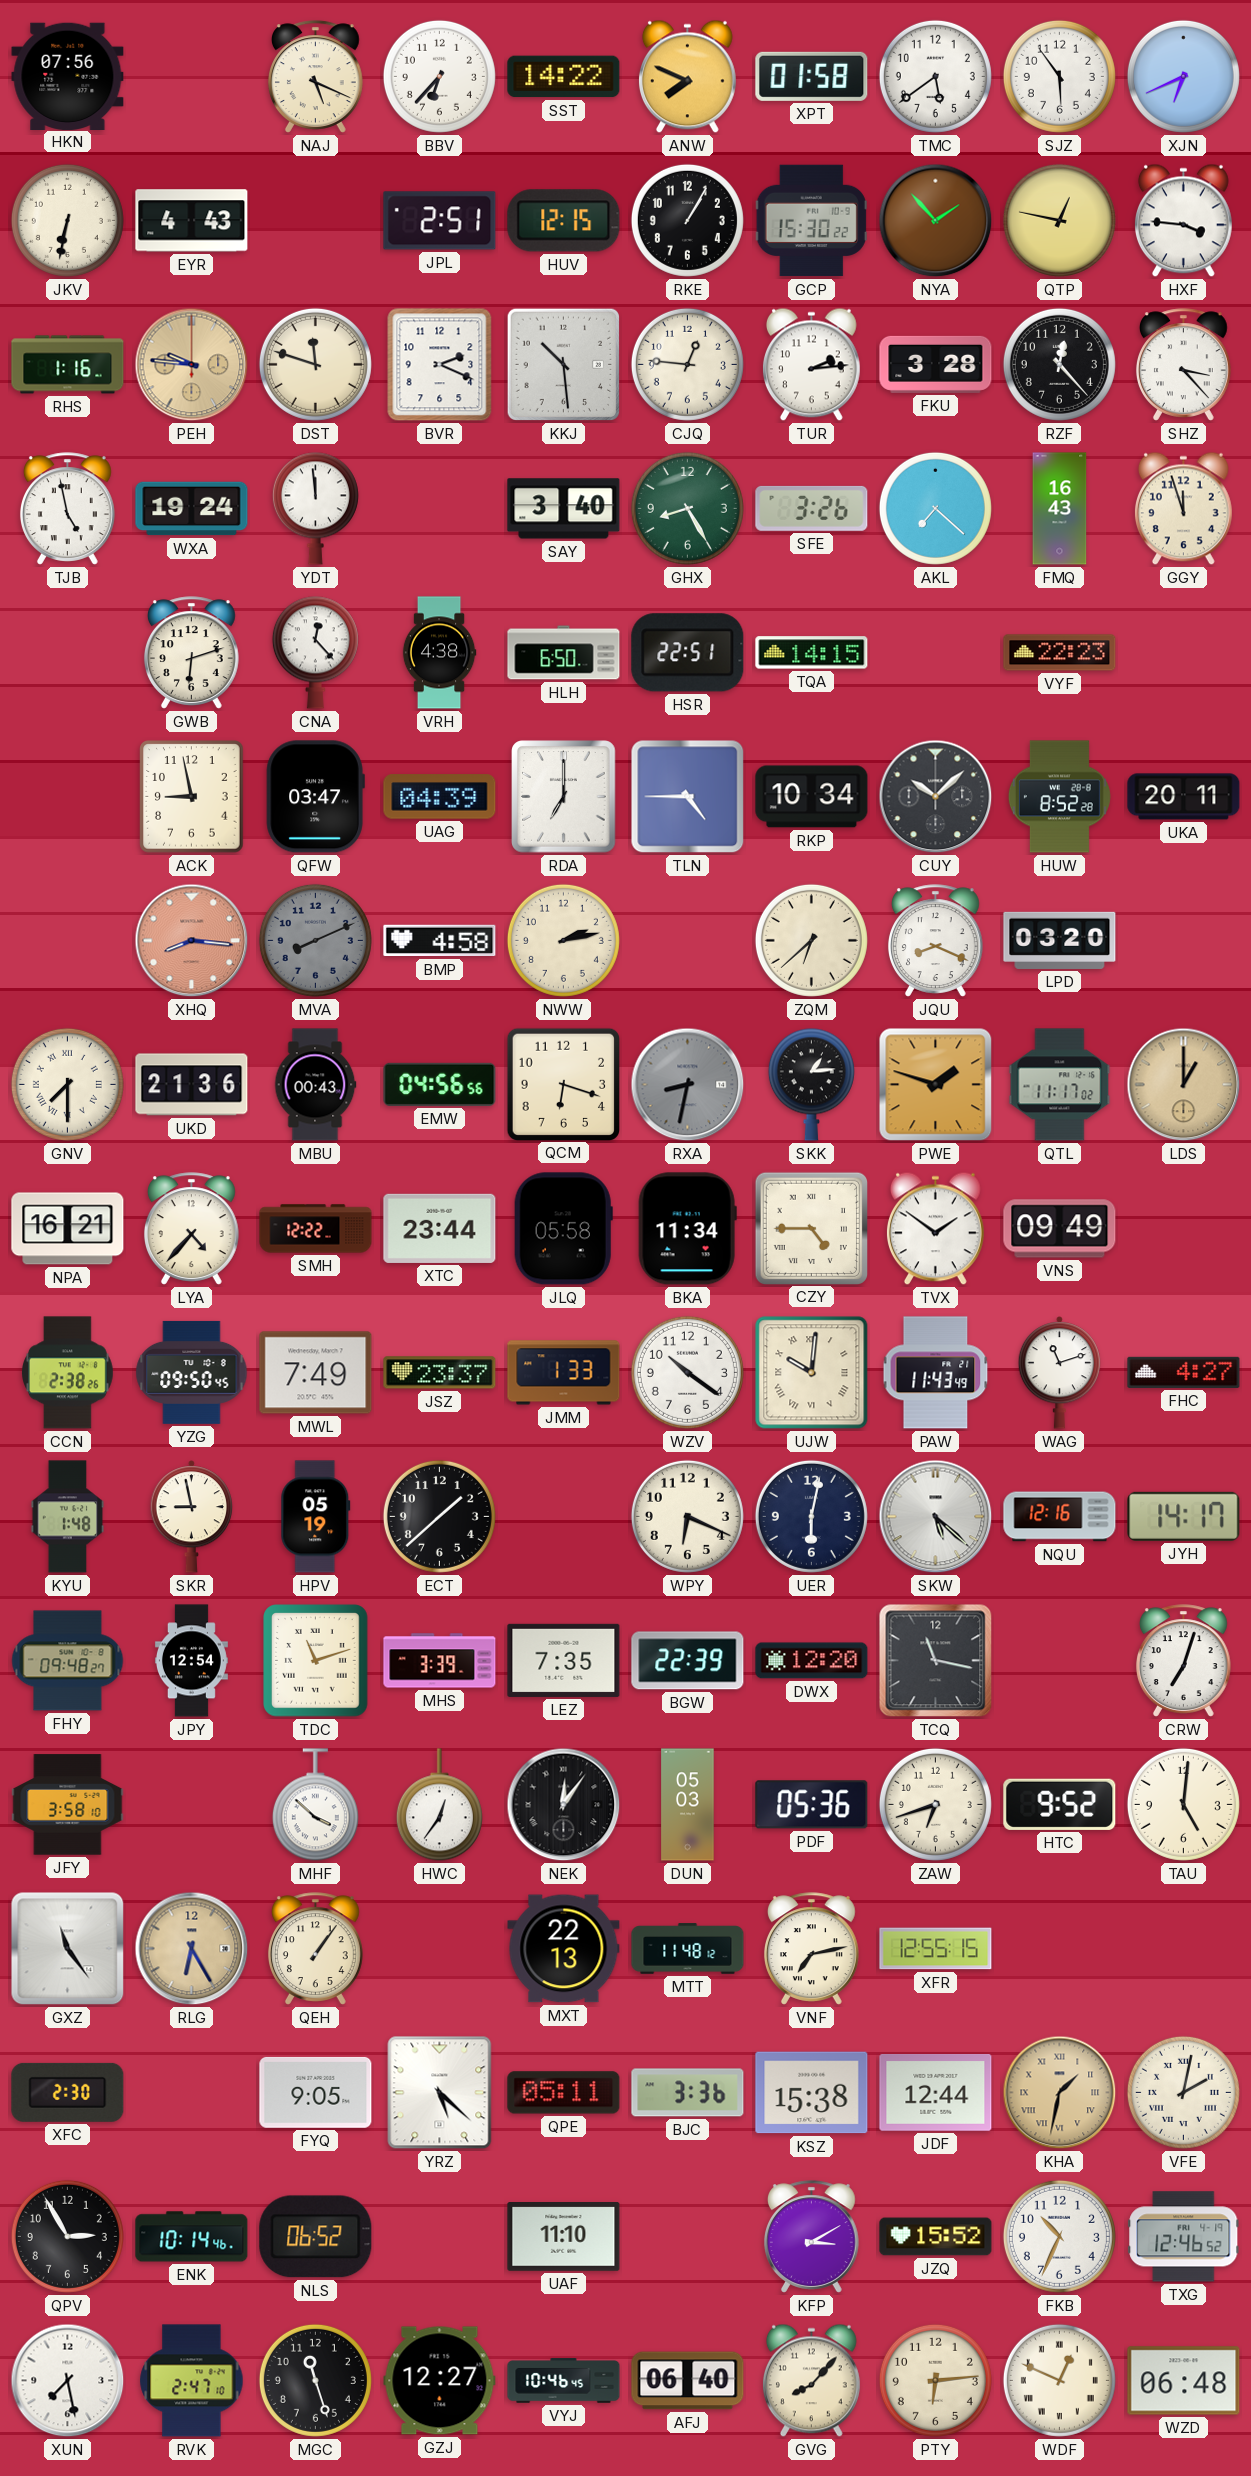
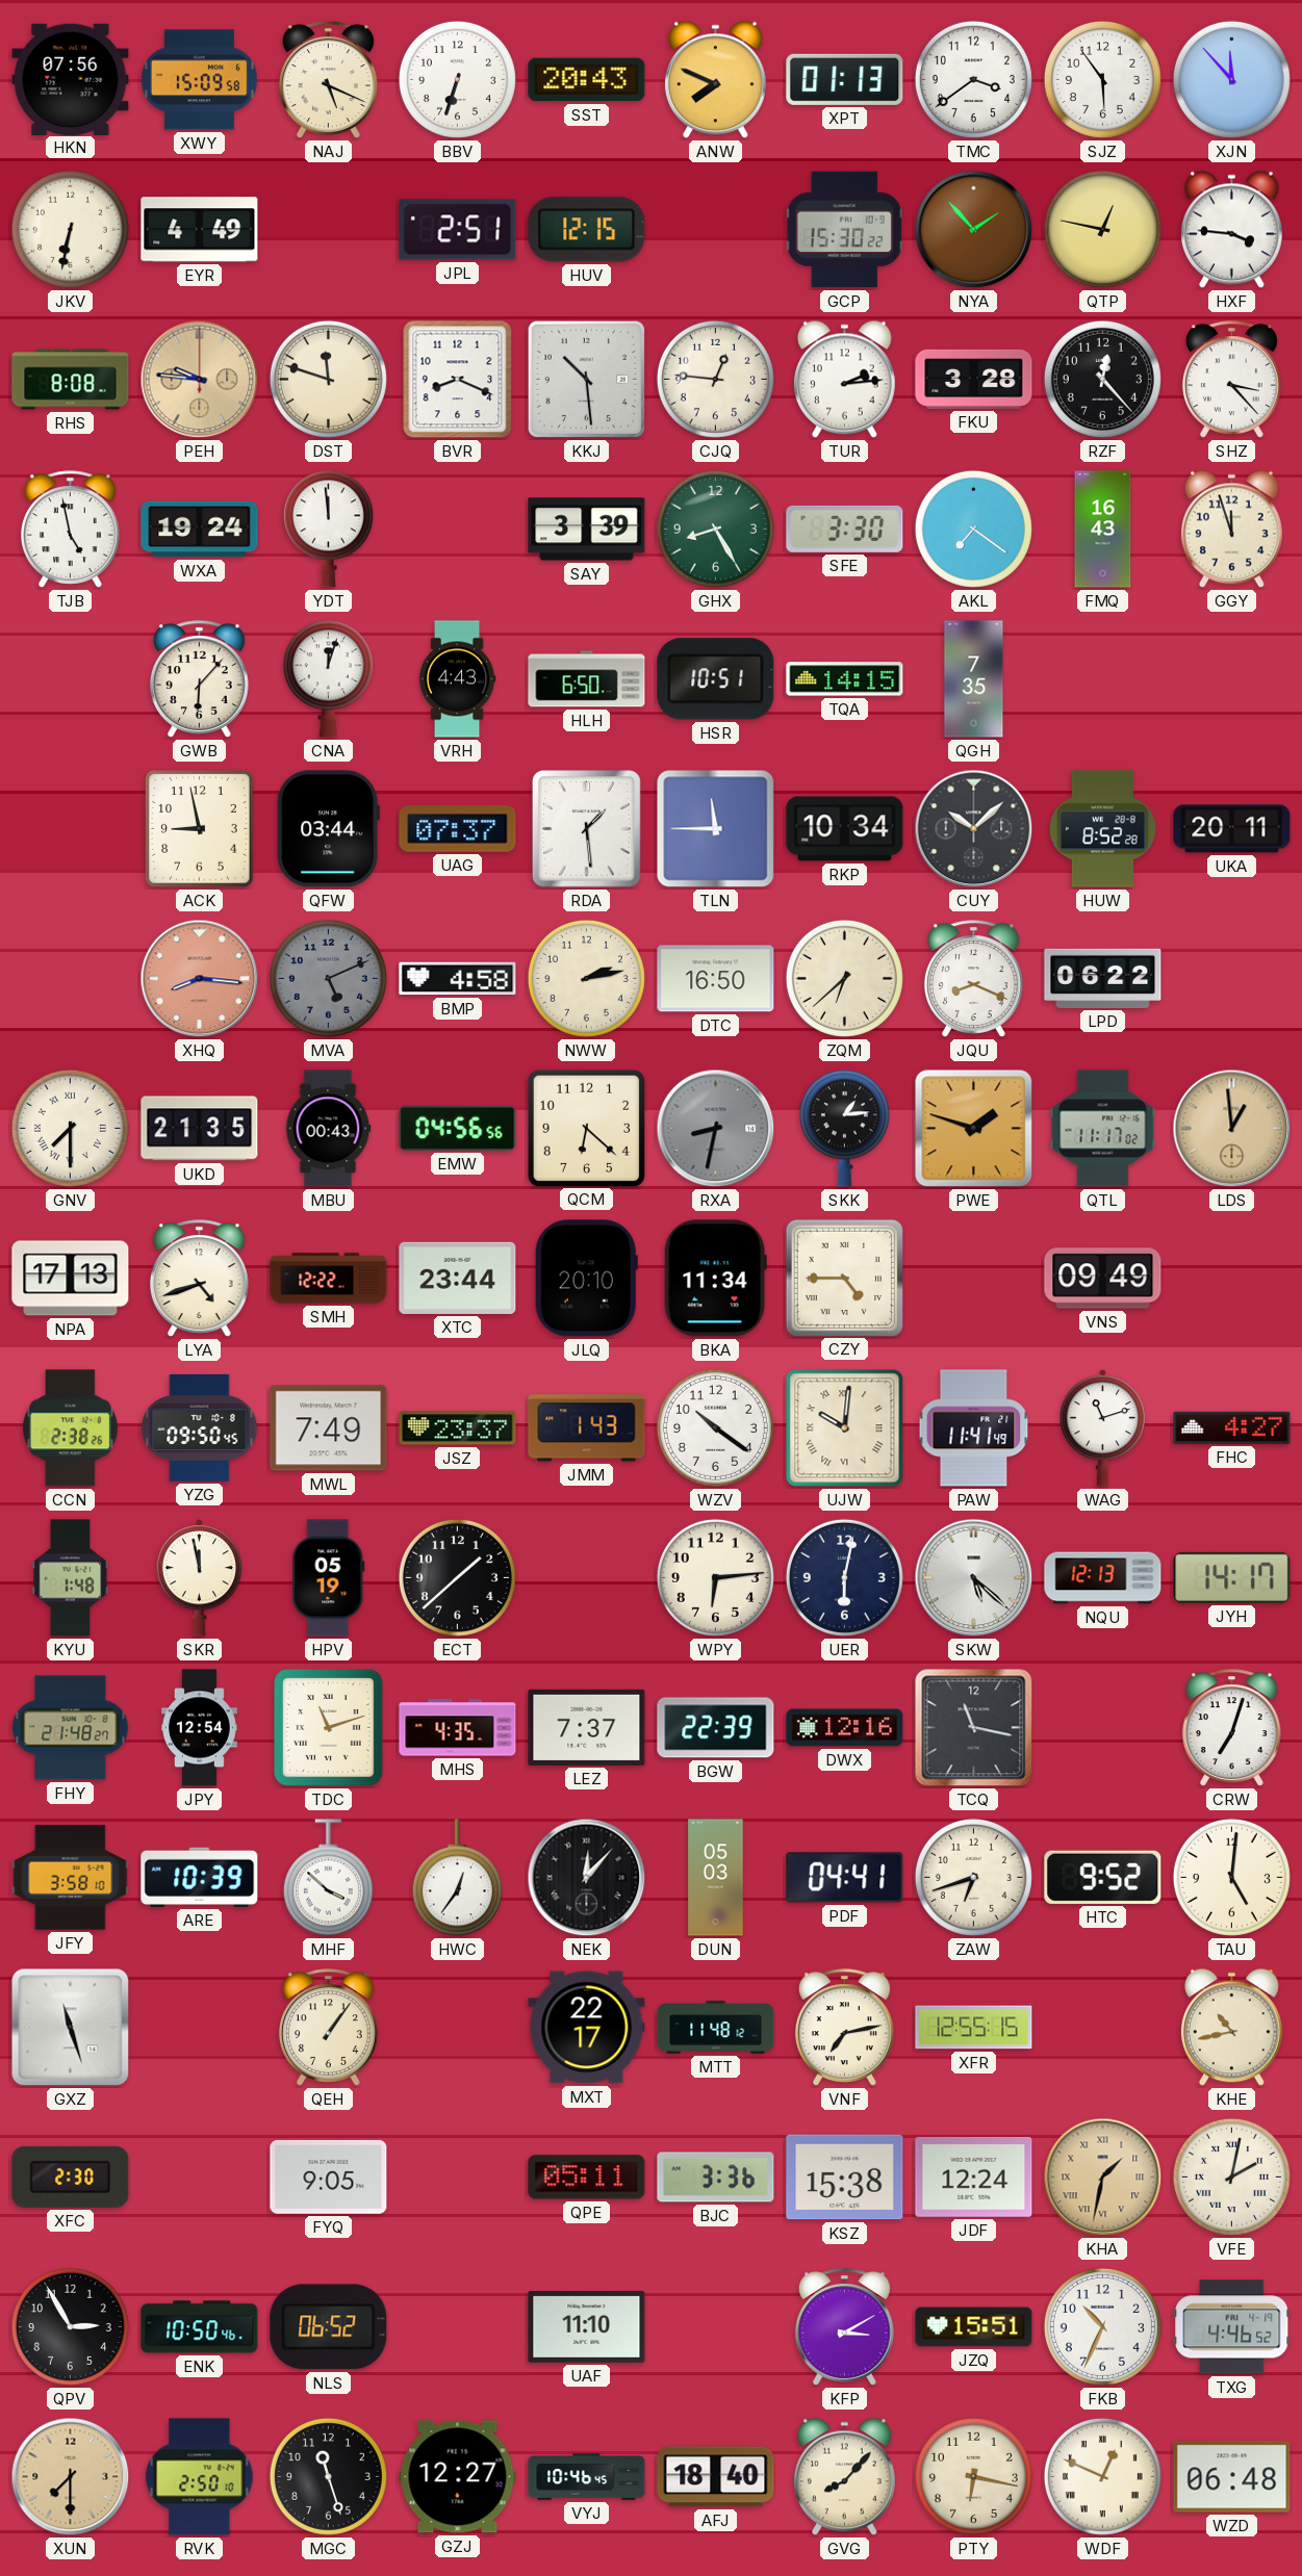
XWY: none -> 15:09
BBV: 6:37 -> 6:33
SST: 14:22 -> 20:43
XPT: 01:58 -> 01:13
TMC: 5:39 -> 3:39
XJN: 6:41 -> 11:53
EYR: 4:43 -> 4:49
RKE: 1:05 -> none
RHS: 1:16 -> 8:08
BVR: 2:19 -> 8:19
SAY: 3:40 -> 3:39
SFE: 3:26 -> 3:30
AKL: 7:22 -> 7:21
GWB: 6:12 -> 6:07
CNA: 12:23 -> 12:03
VRH: 4:38 -> 4:43
HSR: 22:51 -> 10:51
QGH: none -> 7:35
VYF: 22:23 -> none
QFW: 03:47 -> 03:44
UAG: 04:39 -> 07:37
RDA: 7:00 -> 1:29
TLN: 4:45 -> 11:45
MVA: 8:11 -> 5:11
DTC: none -> 16:50
LPD: 03:20 -> 06:22
UKD: 21:36 -> 21:35
QCM: 6:18 -> 6:22
LDS: 1:00 -> 12:59
NPA: 16:21 -> 17:13
LYA: 4:37 -> 4:42
JLQ: 05:58 -> 20:10
TVX: 1:51 -> none
JMM: 1:33 -> 1:43
PAW: 11:43 -> 11:41
SKR: 8:58 -> 11:58
WPY: 6:19 -> 6:14
NQU: 12:16 -> 12:13
FHY: 09:48 -> 21:48
MHS: 3:39 -> 4:35
LEZ: 7:35 -> 7:37
DWX: 12:20 -> 12:16
ARE: none -> 10:39
NEK: 12:06 -> 12:07
PDF: 05:36 -> 04:41
GXZ: 11:24 -> 11:27
RLG: 6:25 -> none
MXT: 22:13 -> 22:17
KHE: none -> 10:43
YRZ: 5:22 -> none
JDF: 12:44 -> 12:24
ENK: 10:14 -> 10:50
JZQ: 15:52 -> 15:51
TXG: 12:46 -> 4:46
XUN: 7:28 -> 7:30
XUN dial: white -> champagne
RVK: 2:47 -> 2:50
AFJ: 06:40 -> 18:40
PTY: 6:14 -> 6:17
